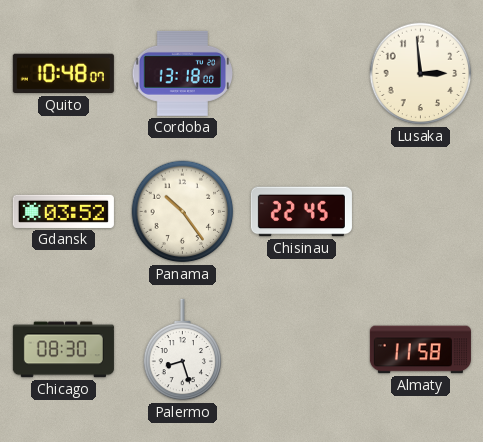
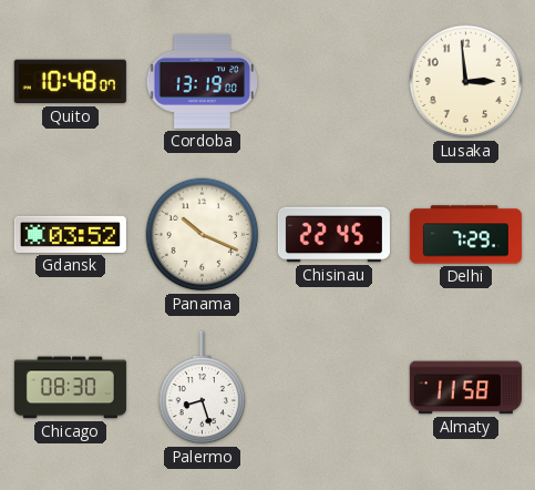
Cordoba: 13:18 -> 13:19
Panama: 10:24 -> 10:19
Delhi: none -> 7:29
